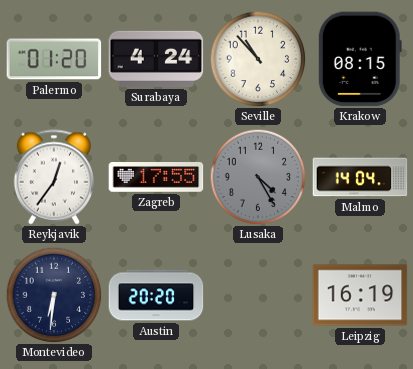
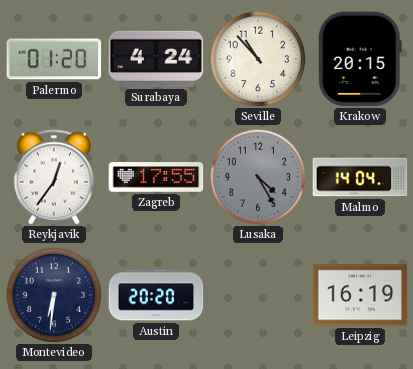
Krakow: 08:15 -> 20:15
